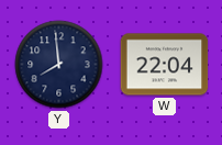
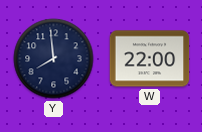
W: 22:04 -> 22:00
